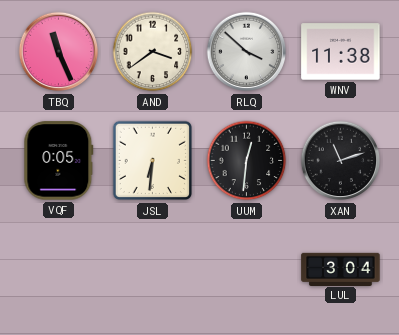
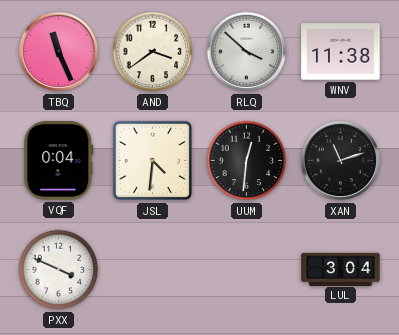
VQF: 0:05 -> 0:04
JSL: 6:31 -> 4:31
PXX: none -> 3:49
